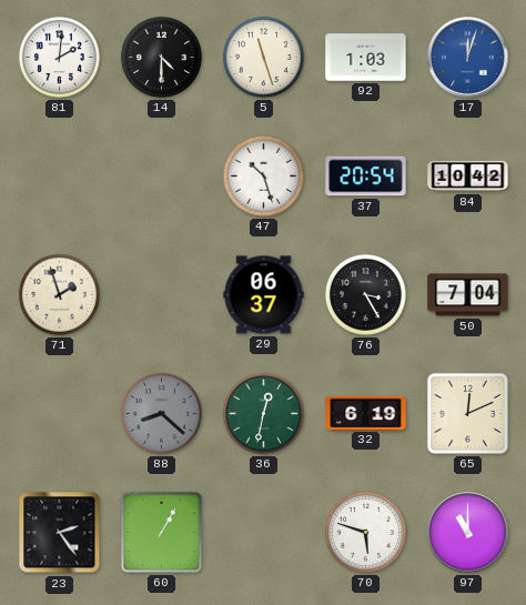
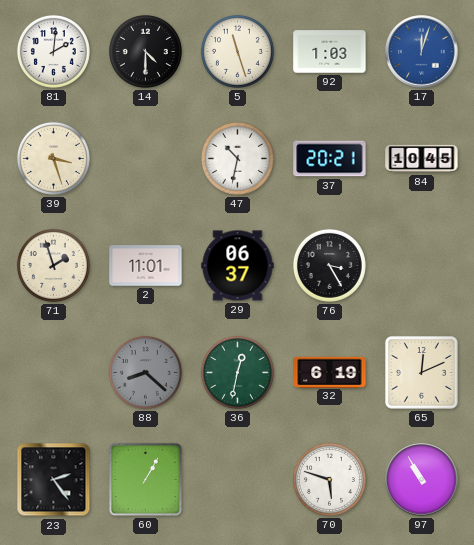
39: none -> 3:27
47: 10:27 -> 10:32
37: 20:54 -> 20:21
84: 10:42 -> 10:45
2: none -> 11:01
50: 7:04 -> none
97: 11:00 -> 10:55
